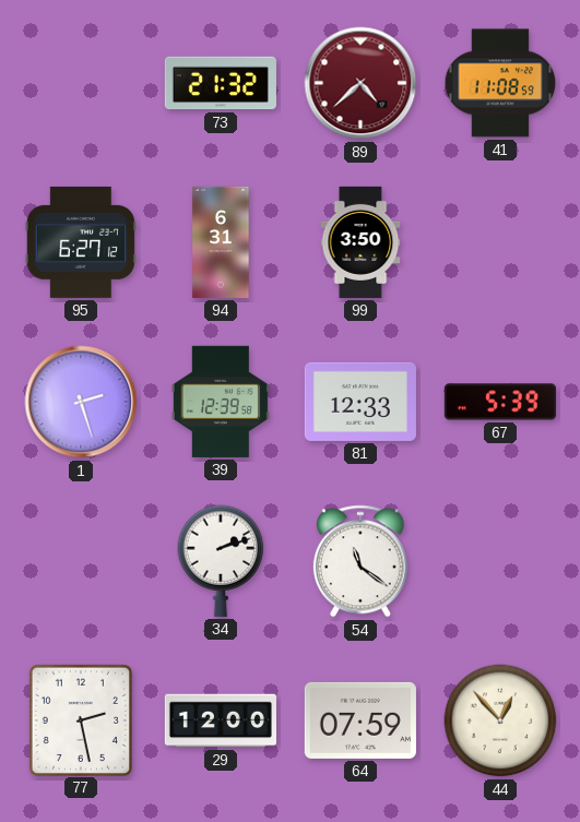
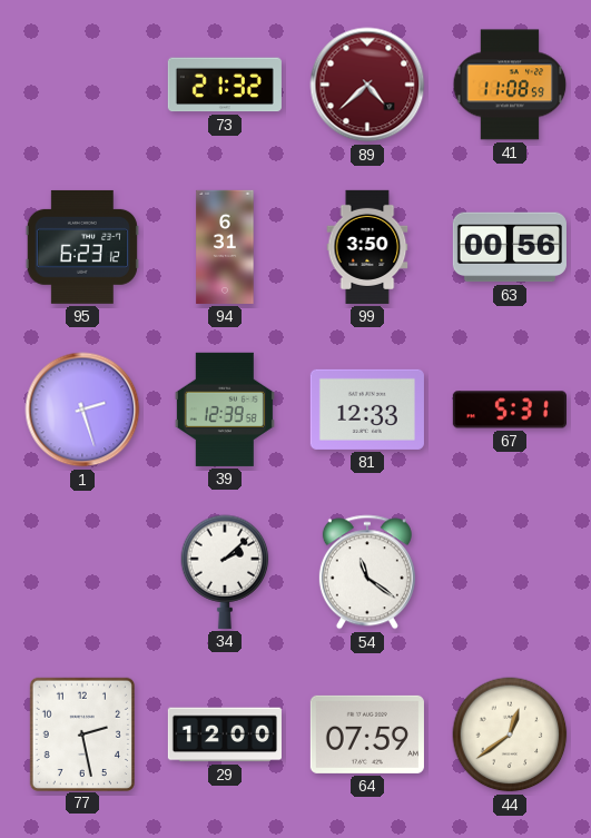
95: 6:27 -> 6:23
63: none -> 00:56
67: 5:39 -> 5:31
34: 2:12 -> 2:08
44: 12:53 -> 12:39
